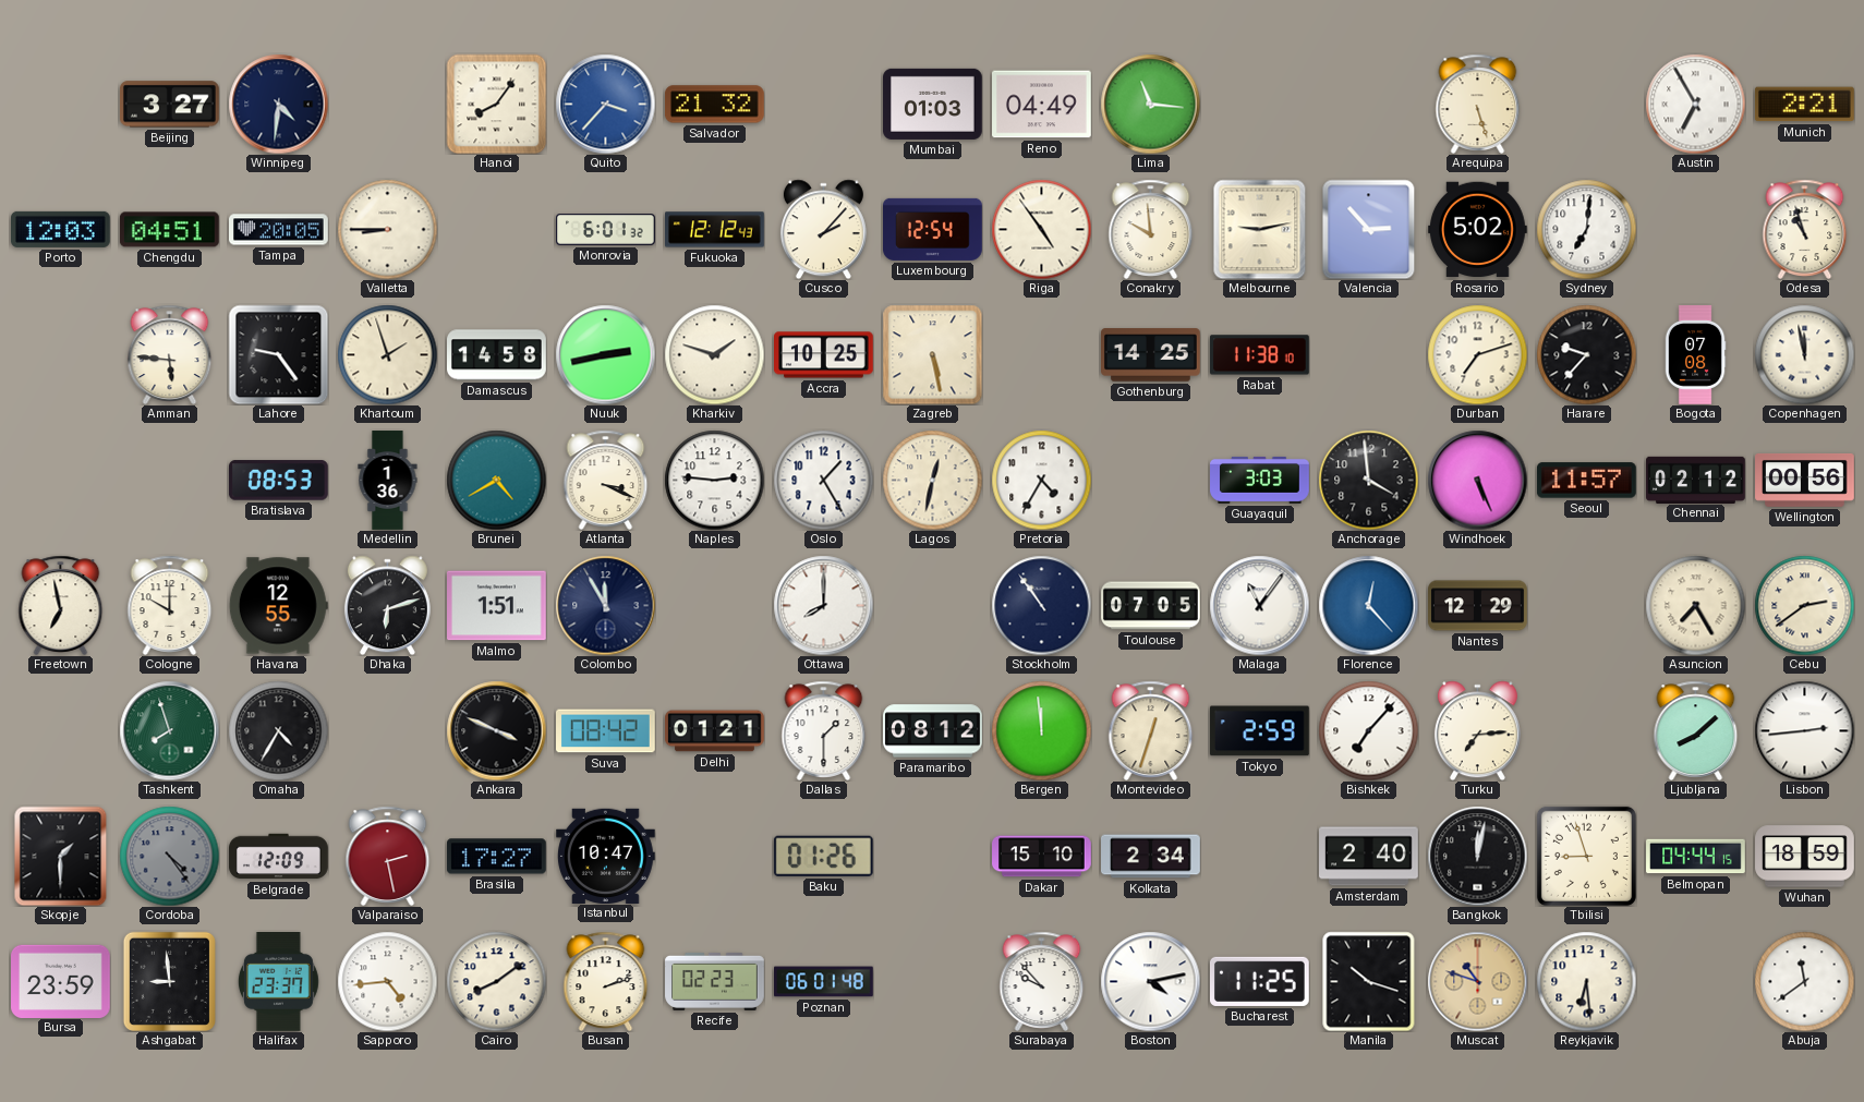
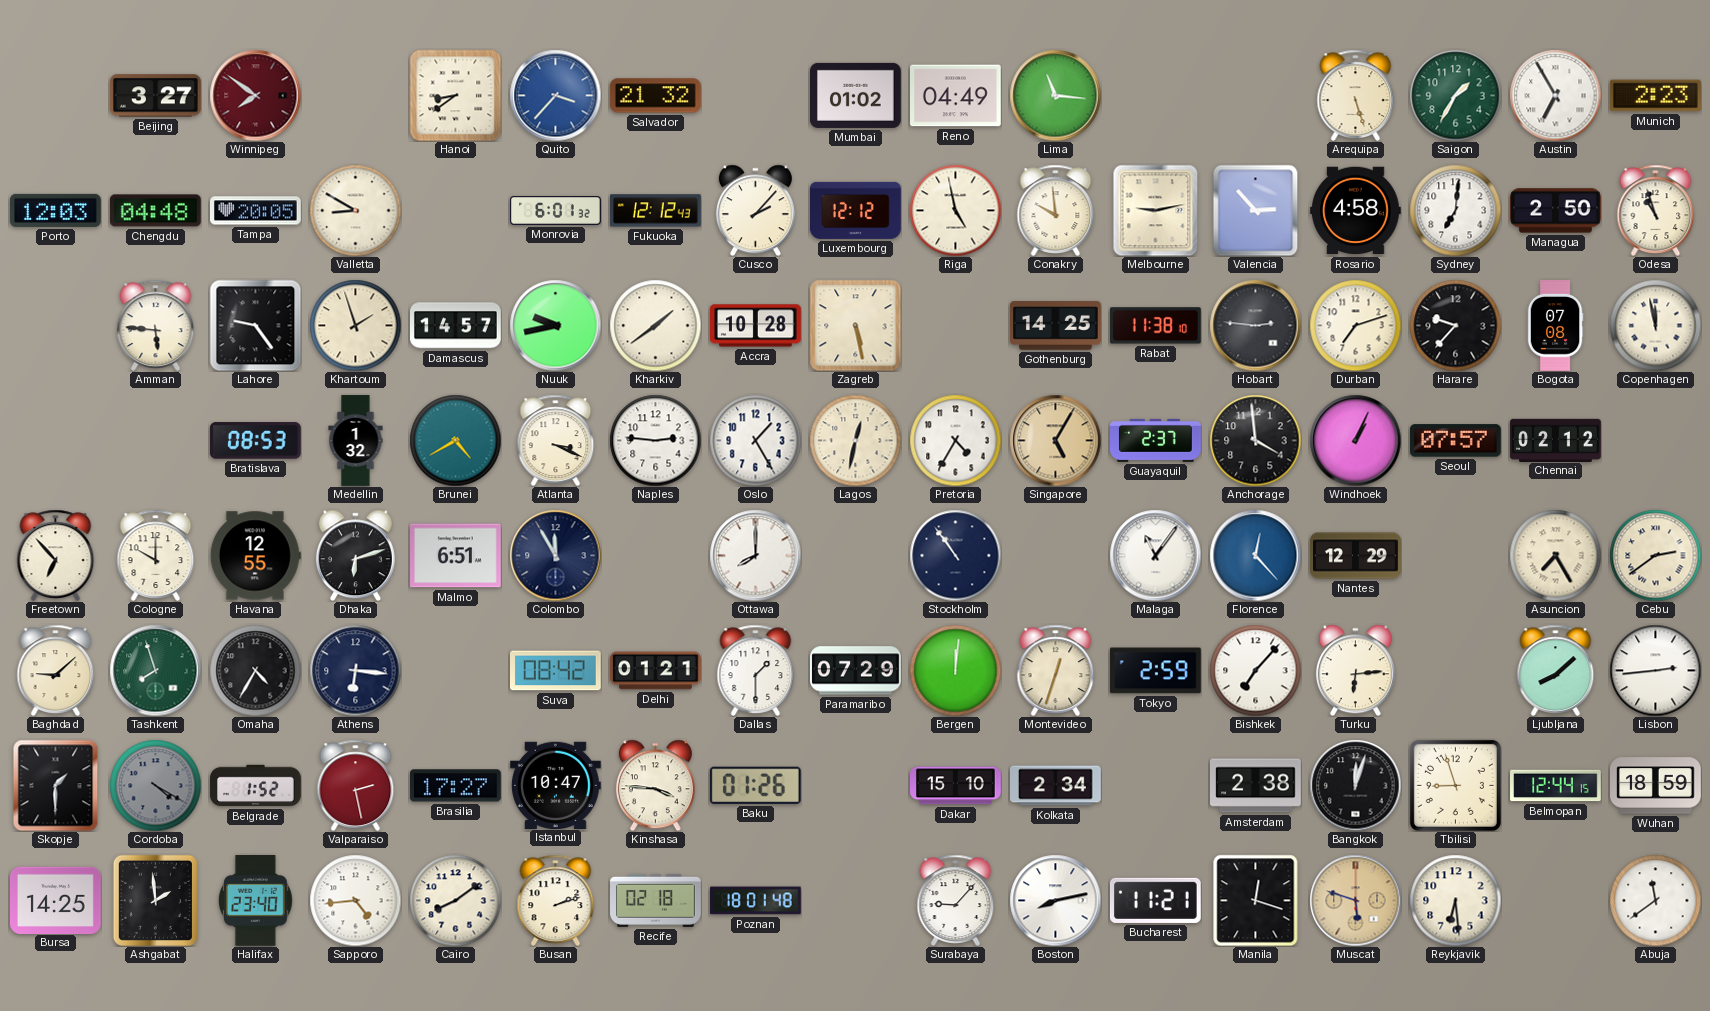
Winnipeg: 4:31 -> 7:51
Winnipeg dial: navy -> burgundy
Hanoi: 8:06 -> 8:39
Mumbai: 01:03 -> 01:02
Saigon: none -> 1:35
Munich: 2:21 -> 2:23
Chengdu: 04:51 -> 04:48
Valletta: 8:45 -> 8:50
Luxembourg: 12:54 -> 12:12
Riga: 4:54 -> 4:58
Rosario: 5:02 -> 4:58
Managua: none -> 2:50
Damascus: 14:58 -> 14:57
Nuuk: 2:43 -> 9:43
Kharkiv: 1:48 -> 1:39
Accra: 10:25 -> 10:28
Hobart: none -> 2:46
Medellin: 1:36 -> 1:32
Singapore: none -> 5:05
Guayaquil: 3:03 -> 2:37
Windhoek: 5:26 -> 1:04
Seoul: 11:57 -> 07:57
Wellington: 00:56 -> none
Freetown: 6:58 -> 6:53
Malmo: 1:51 -> 6:51
Toulouse: 07:05 -> none
Baghdad: none -> 9:08
Athens: none -> 6:16
Ankara: 3:49 -> none
Paramaribo: 08:12 -> 07:29
Bergen: 11:59 -> 12:01
Turku: 7:14 -> 6:14
Cordoba: 4:24 -> 4:20
Belgrade: 12:09 -> 1:52
Kinshasa: none -> 3:46
Amsterdam: 2:40 -> 2:38
Bangkok: 12:02 -> 12:03
Belmopan: 04:44 -> 12:44
Bursa: 23:59 -> 14:25
Ashgabat: 8:59 -> 1:59
Halifax: 23:37 -> 23:40
Recife: 02:23 -> 02:18
Poznan: 06:01 -> 18:01
Surabaya: 9:53 -> 9:07
Boston: 4:13 -> 8:13
Bucharest: 11:25 -> 11:21
Manila: 10:18 -> 12:18
Muscat: 10:48 -> 5:48
